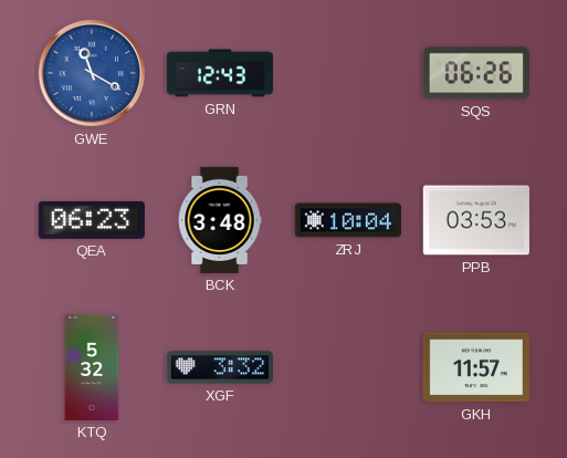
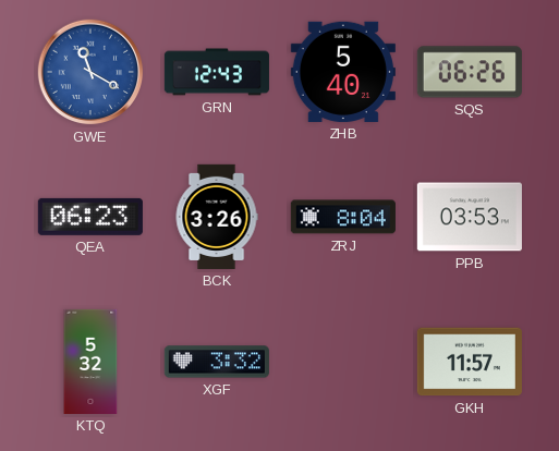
ZHB: none -> 5:40
BCK: 3:48 -> 3:26
ZRJ: 10:04 -> 8:04
